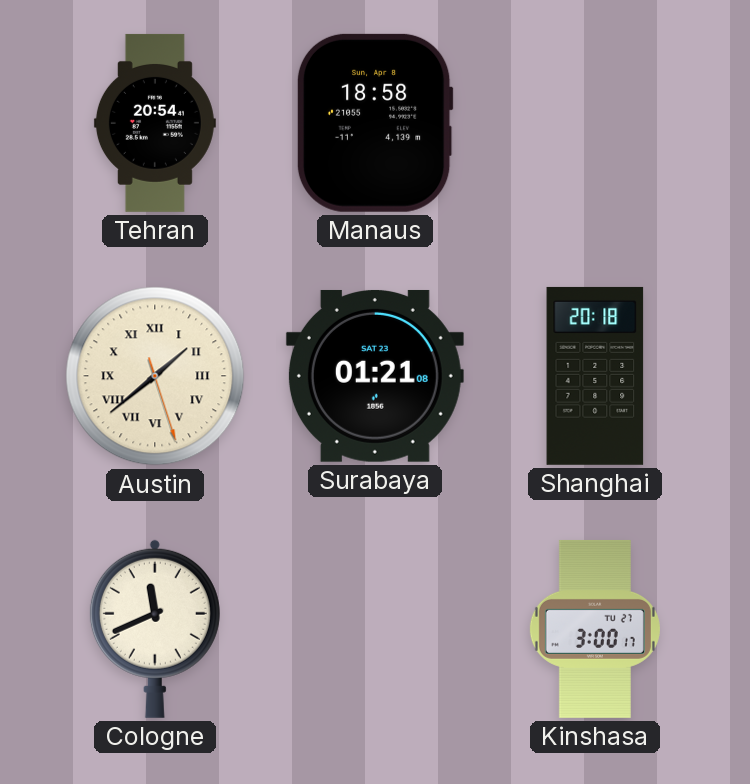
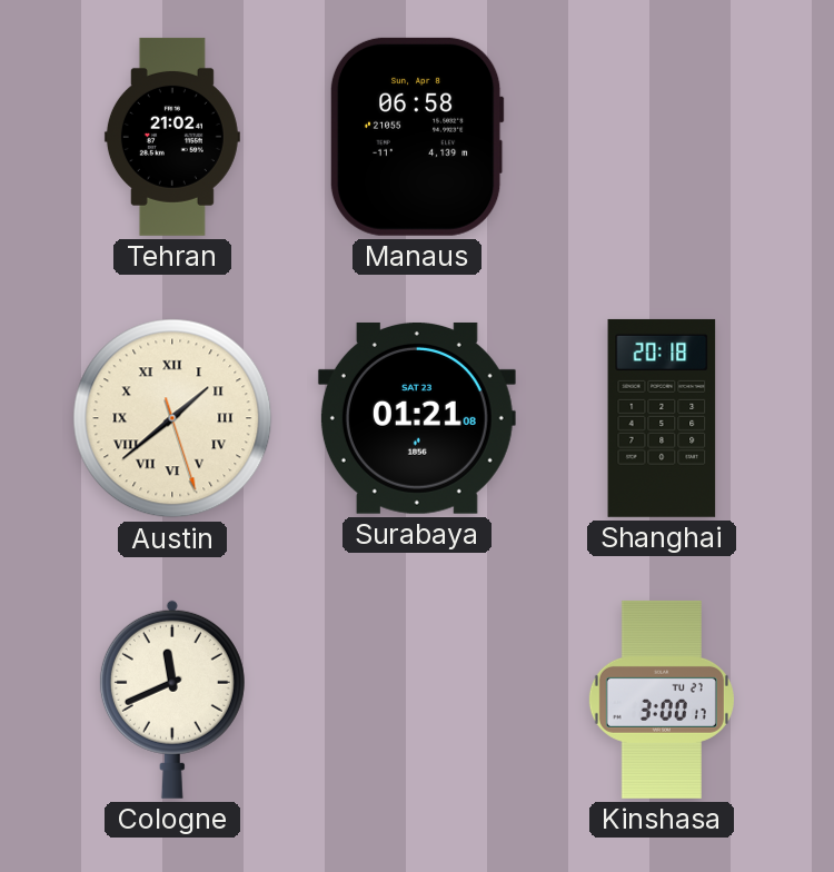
Tehran: 20:54 -> 21:02
Manaus: 18:58 -> 06:58
